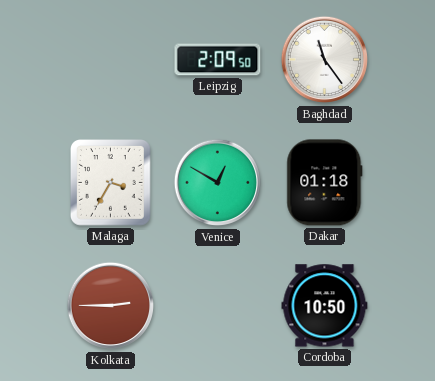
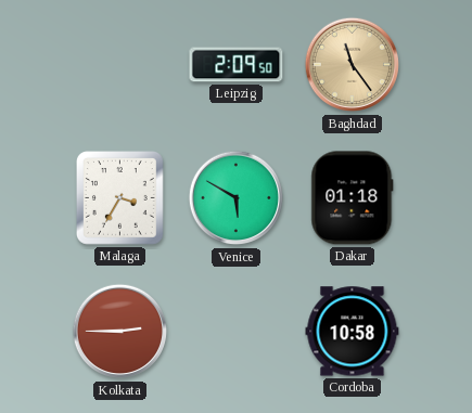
Baghdad dial: white -> champagne
Venice: 12:50 -> 5:50
Cordoba: 10:50 -> 10:58
